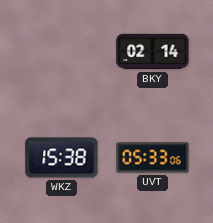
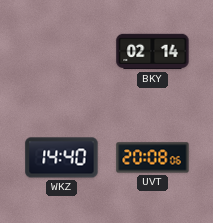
WKZ: 15:38 -> 14:40
UVT: 05:33 -> 20:08
